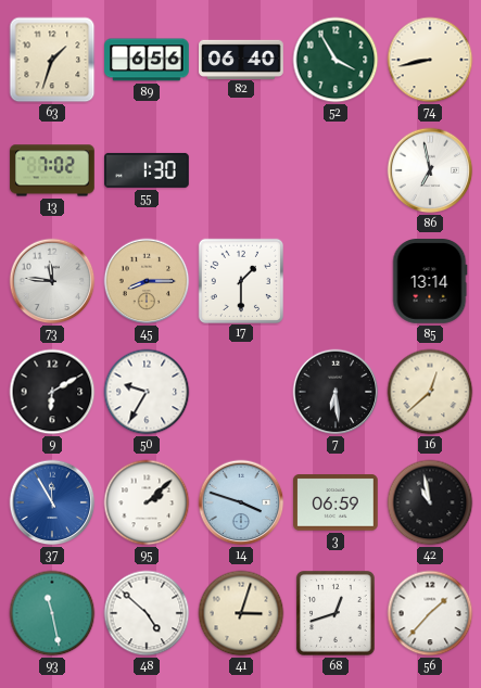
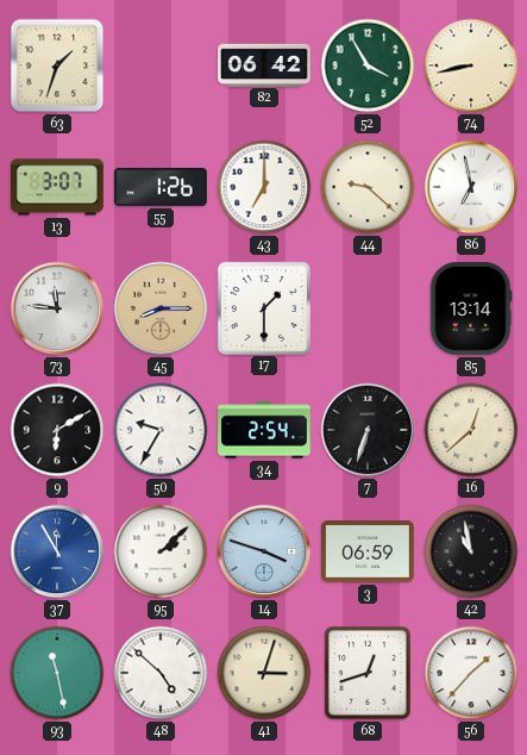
89: 6:56 -> none
82: 06:40 -> 06:42
13: 7:02 -> 3:07
55: 1:30 -> 1:26
43: none -> 7:00
44: none -> 9:22
34: none -> 2:54
7: 6:29 -> 6:33
